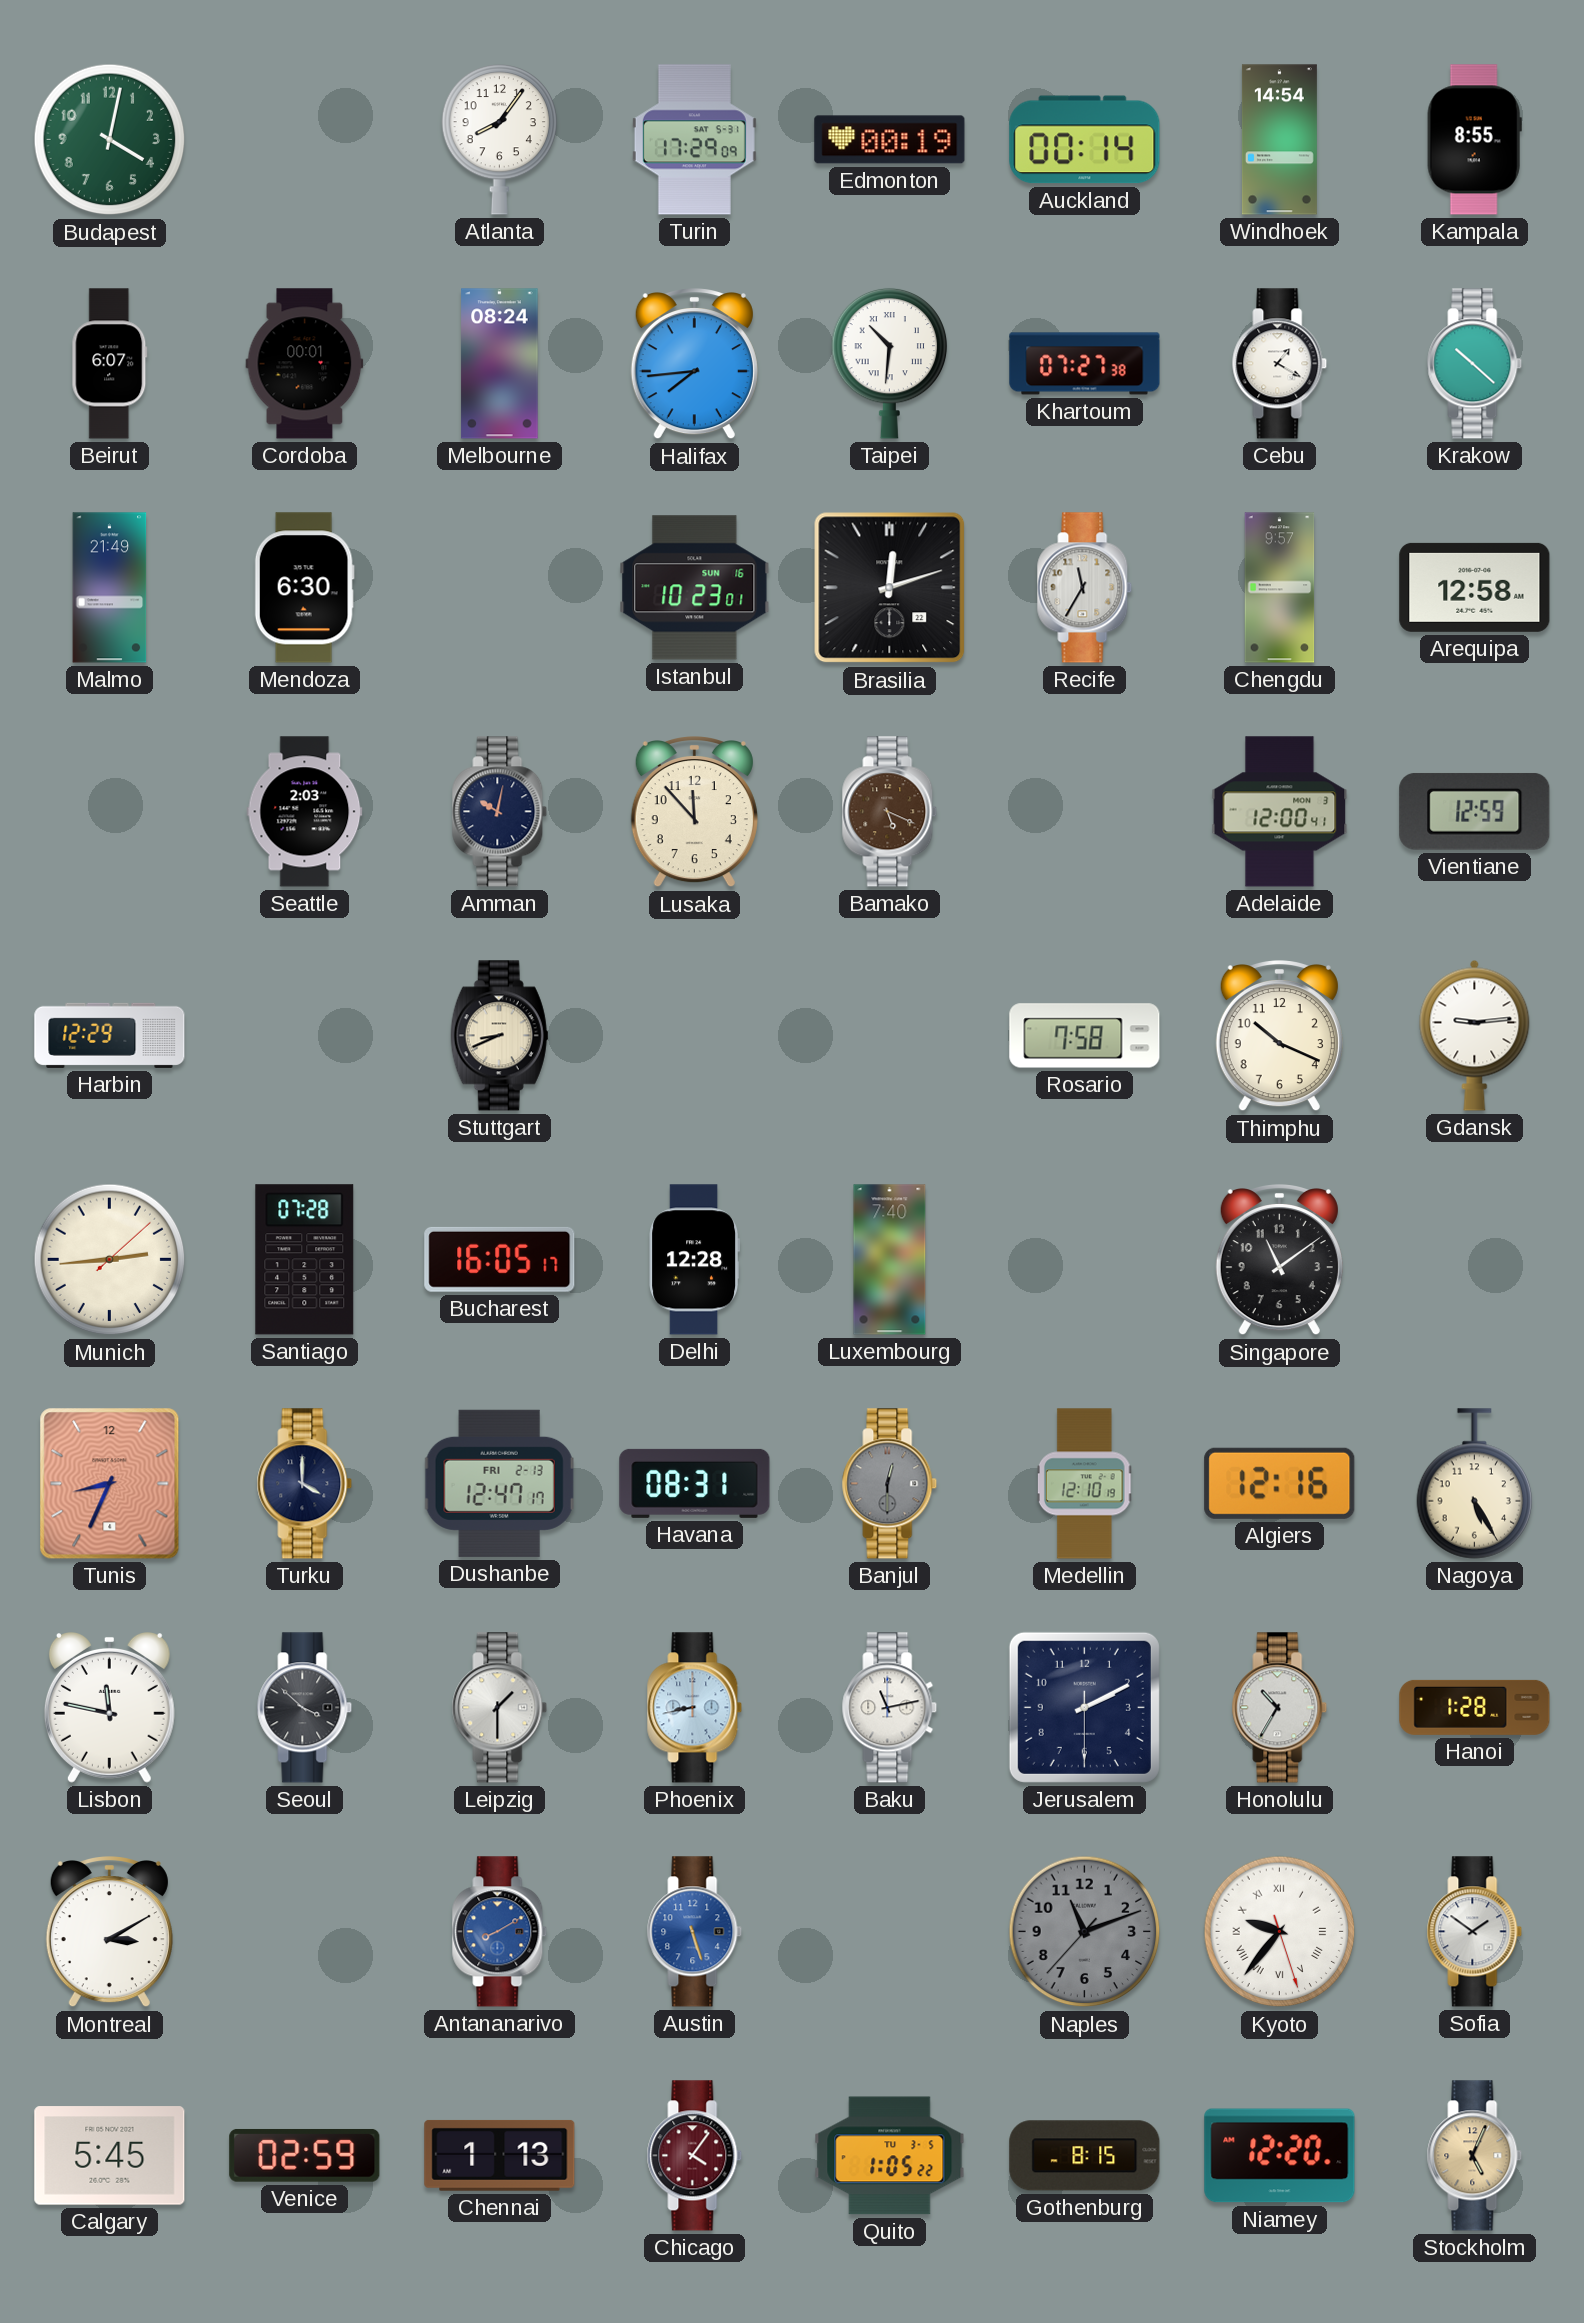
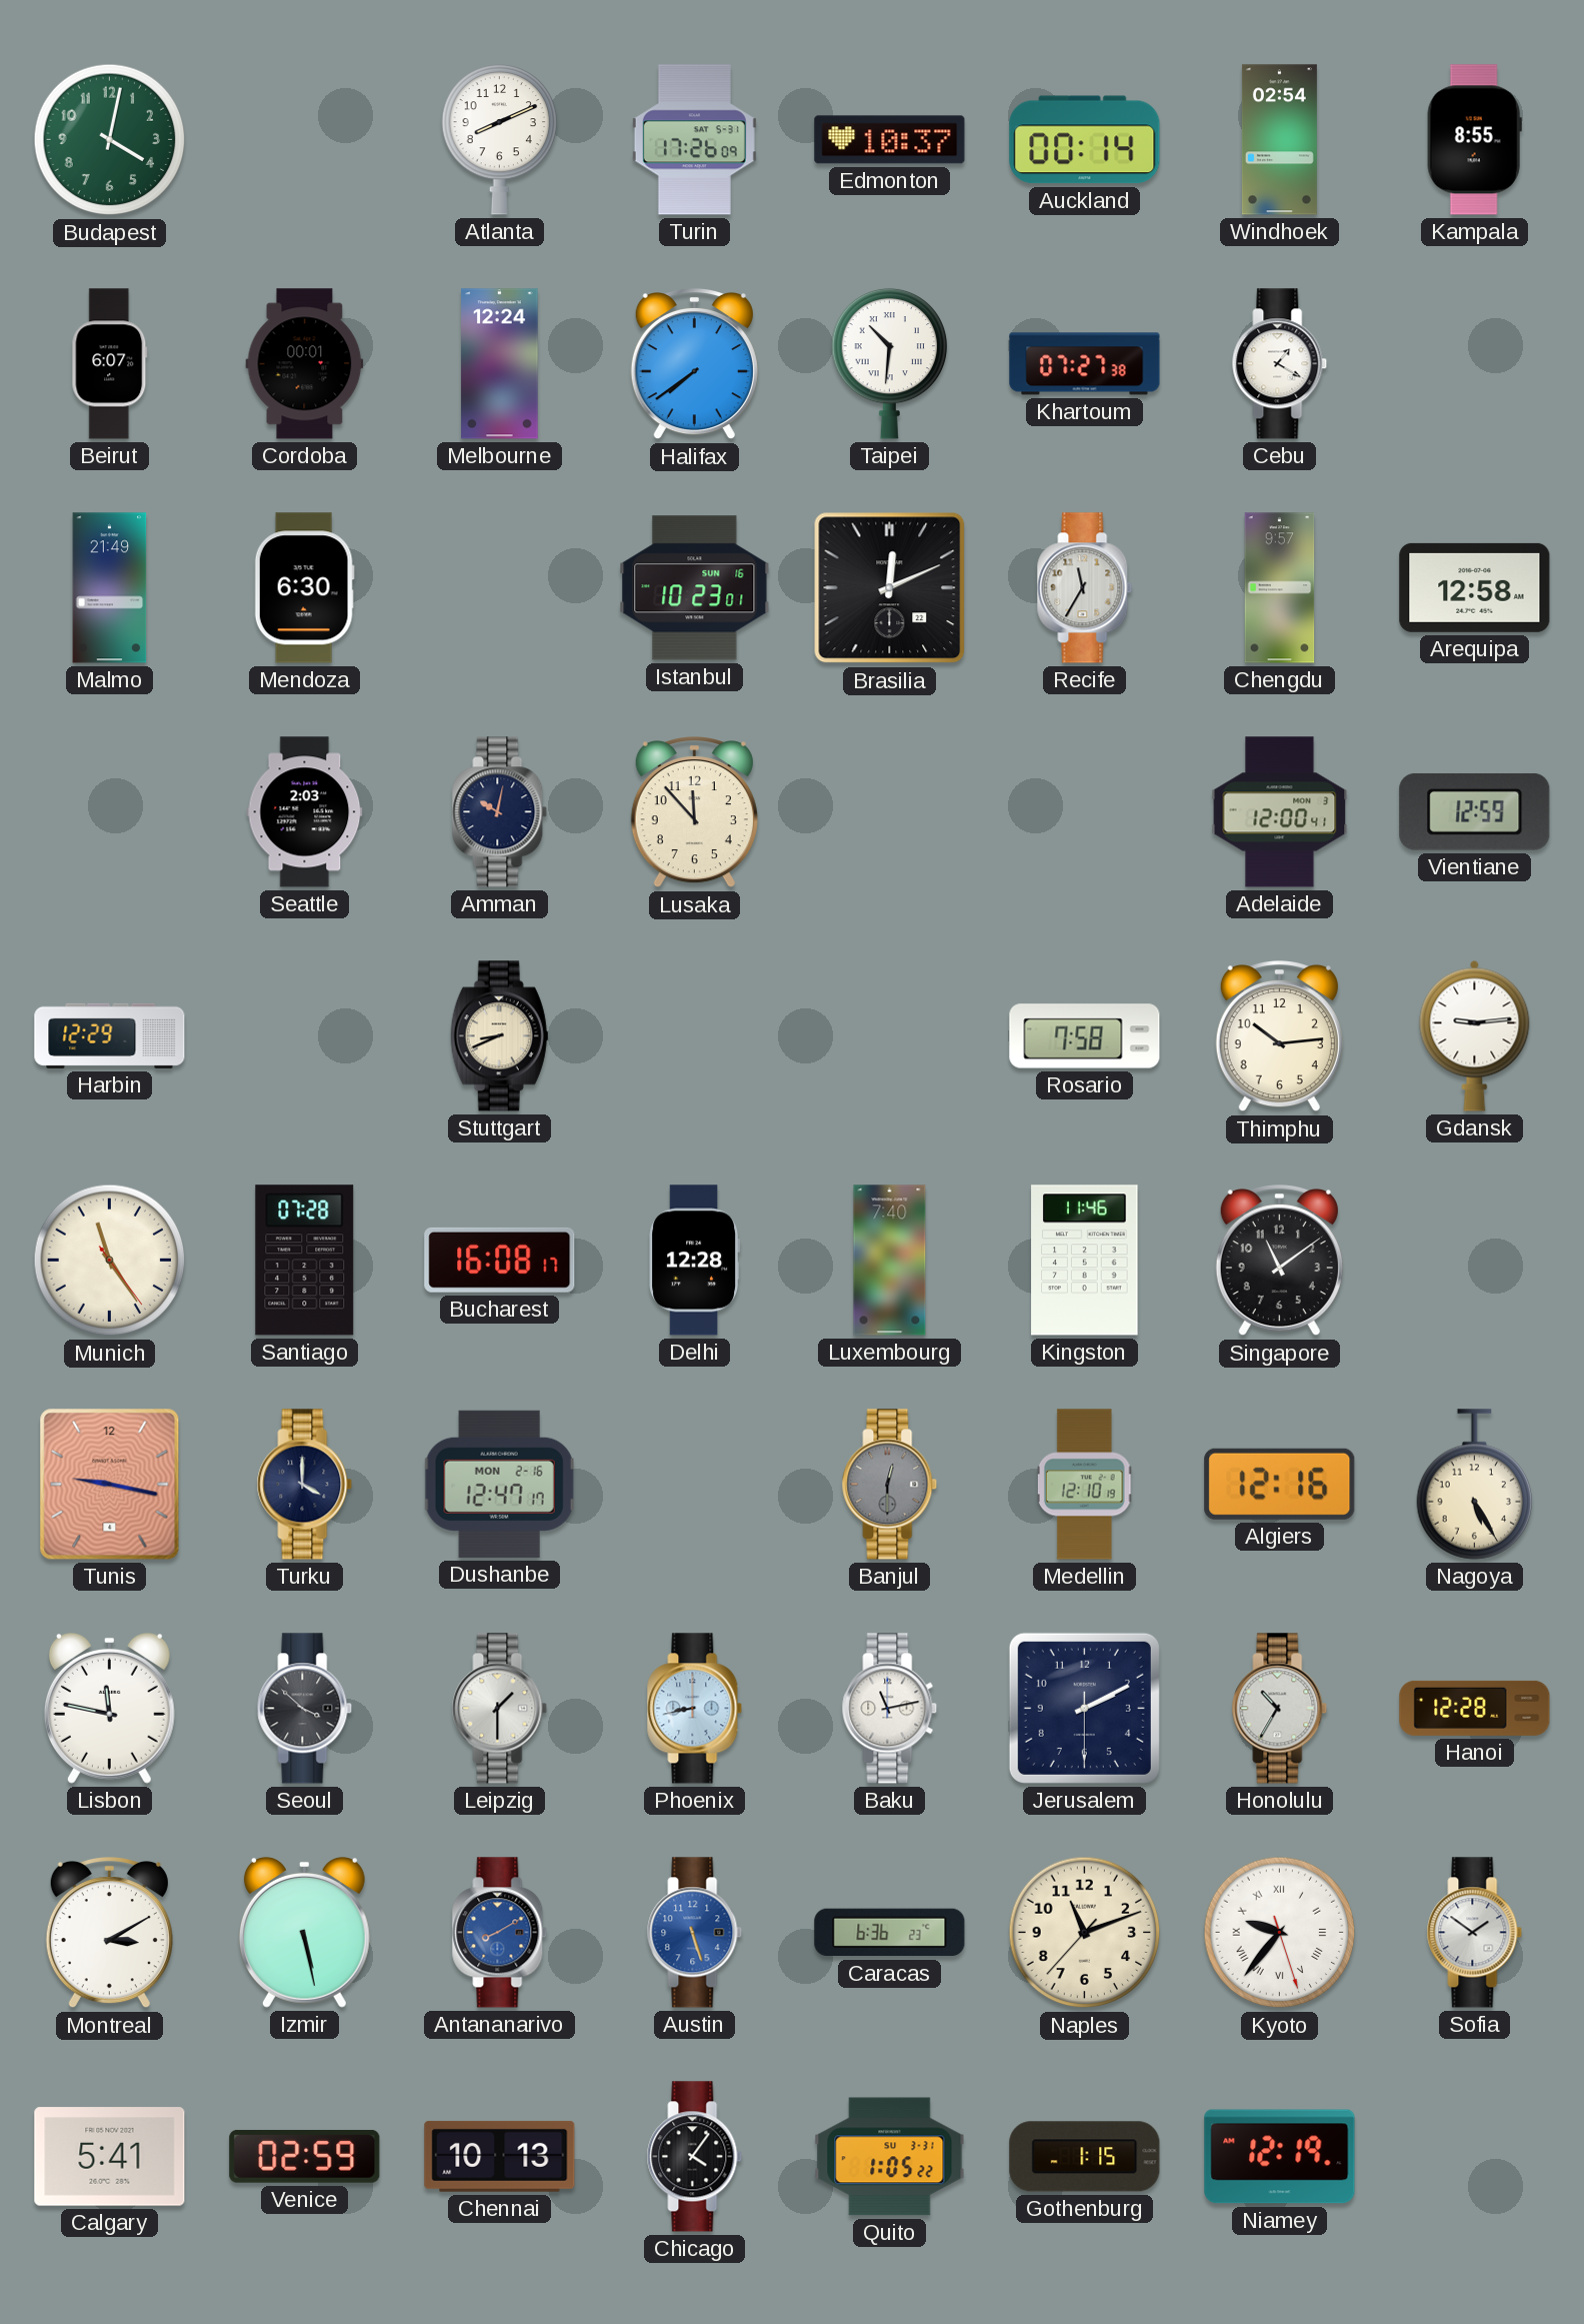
Atlanta: 8:06 -> 8:11
Turin: 17:29 -> 17:26
Edmonton: 00:19 -> 10:37
Windhoek: 14:54 -> 02:54
Melbourne: 08:24 -> 12:24
Halifax: 7:44 -> 7:39
Krakow: 10:22 -> none
Brasilia: 12:12 -> 12:11
Bamako: 5:19 -> none
Thimphu: 10:19 -> 10:14
Munich: 2:44 -> 11:24
Bucharest: 16:05 -> 16:08
Kingston: none -> 11:46
Tunis: 8:34 -> 9:17
Dushanbe date: FRI 2-13 -> MON 2-16
Havana: 08:31 -> none
Hanoi: 1:28 -> 12:28
Izmir: none -> 5:28
Caracas: none -> 6:36
Naples dial: grey -> cream
Calgary: 5:45 -> 5:41
Chennai: 1:13 -> 10:13
Chicago dial: burgundy -> black
Quito date: TU 3-5 -> SU 3-31
Gothenburg: 8:15 -> 1:15
Niamey: 12:20 -> 12:19
Stockholm: 5:04 -> none
